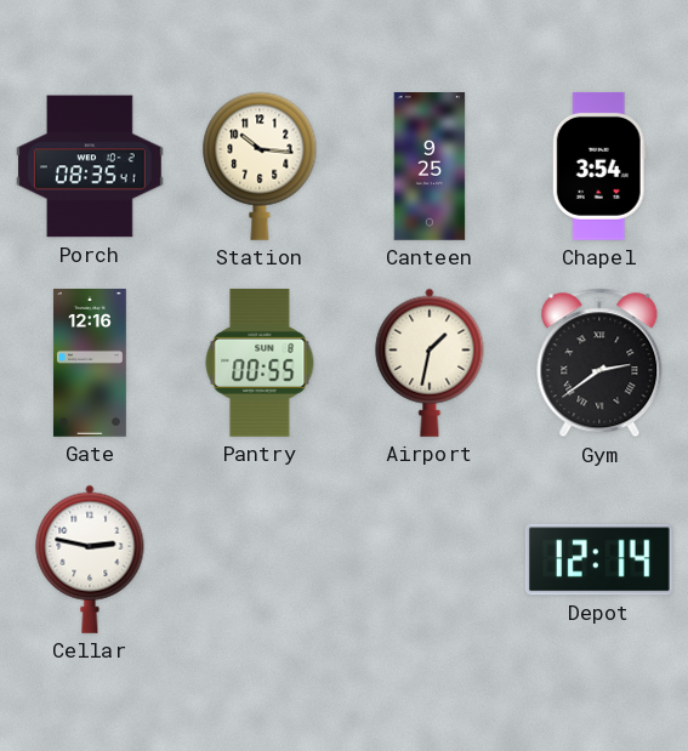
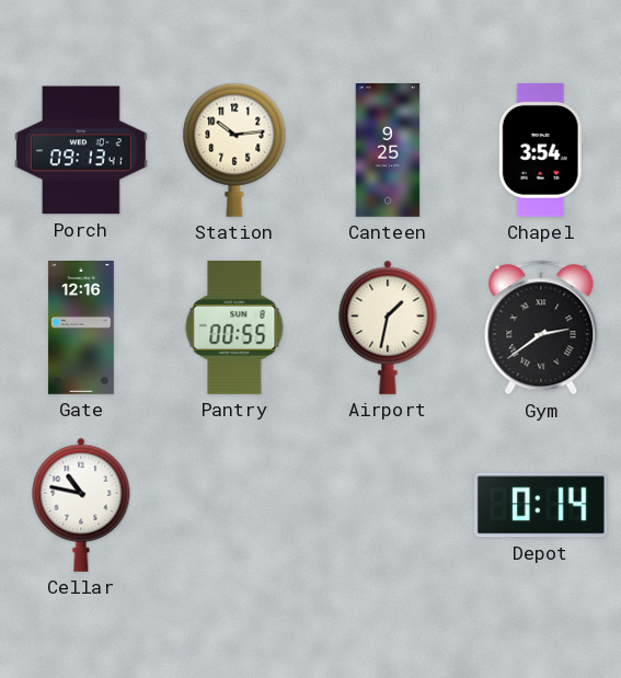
Porch: 08:35 -> 09:13
Station: 10:16 -> 10:14
Cellar: 2:47 -> 10:47
Depot: 12:14 -> 0:14
